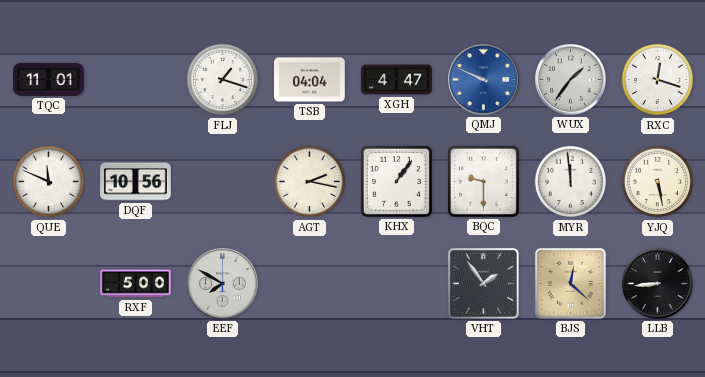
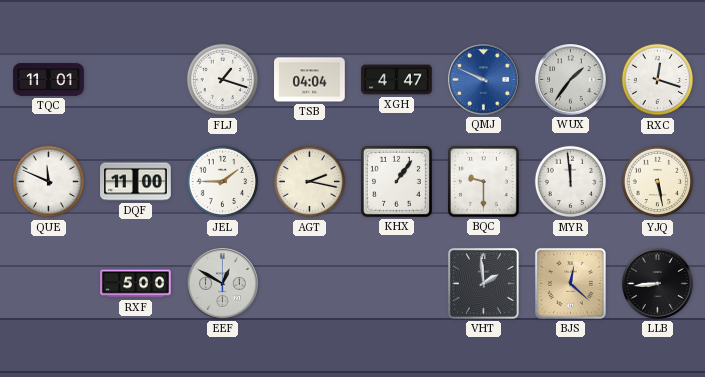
DQF: 10:56 -> 11:00
JEL: none -> 1:45
EEF: 7:50 -> 12:50
VHT: 1:54 -> 1:59
